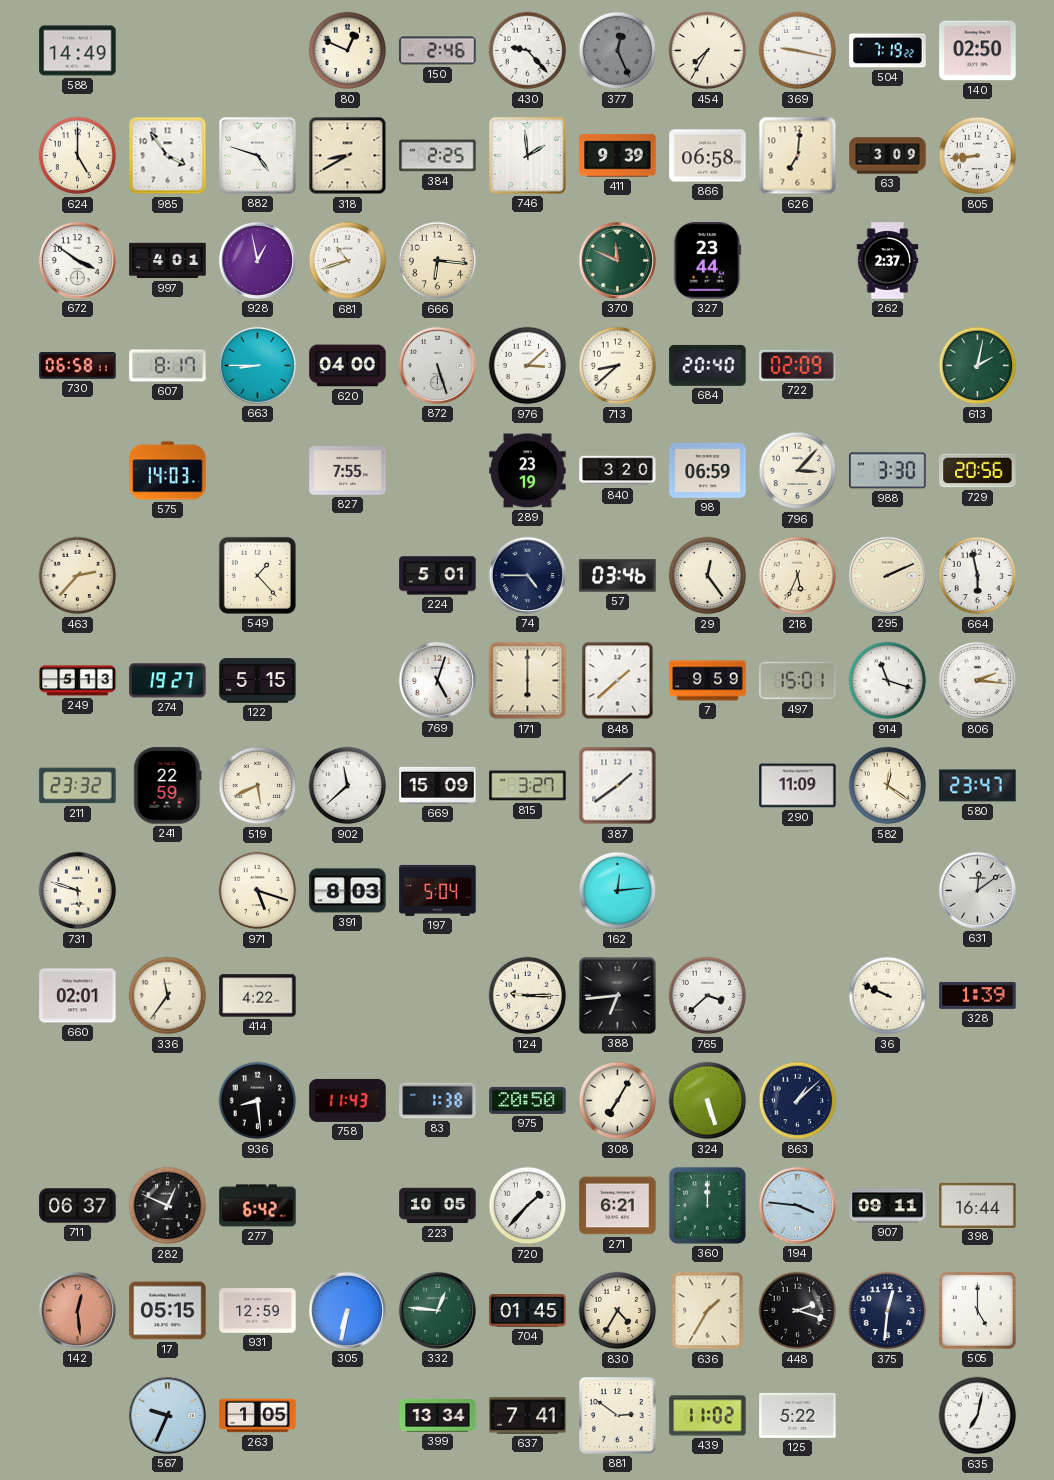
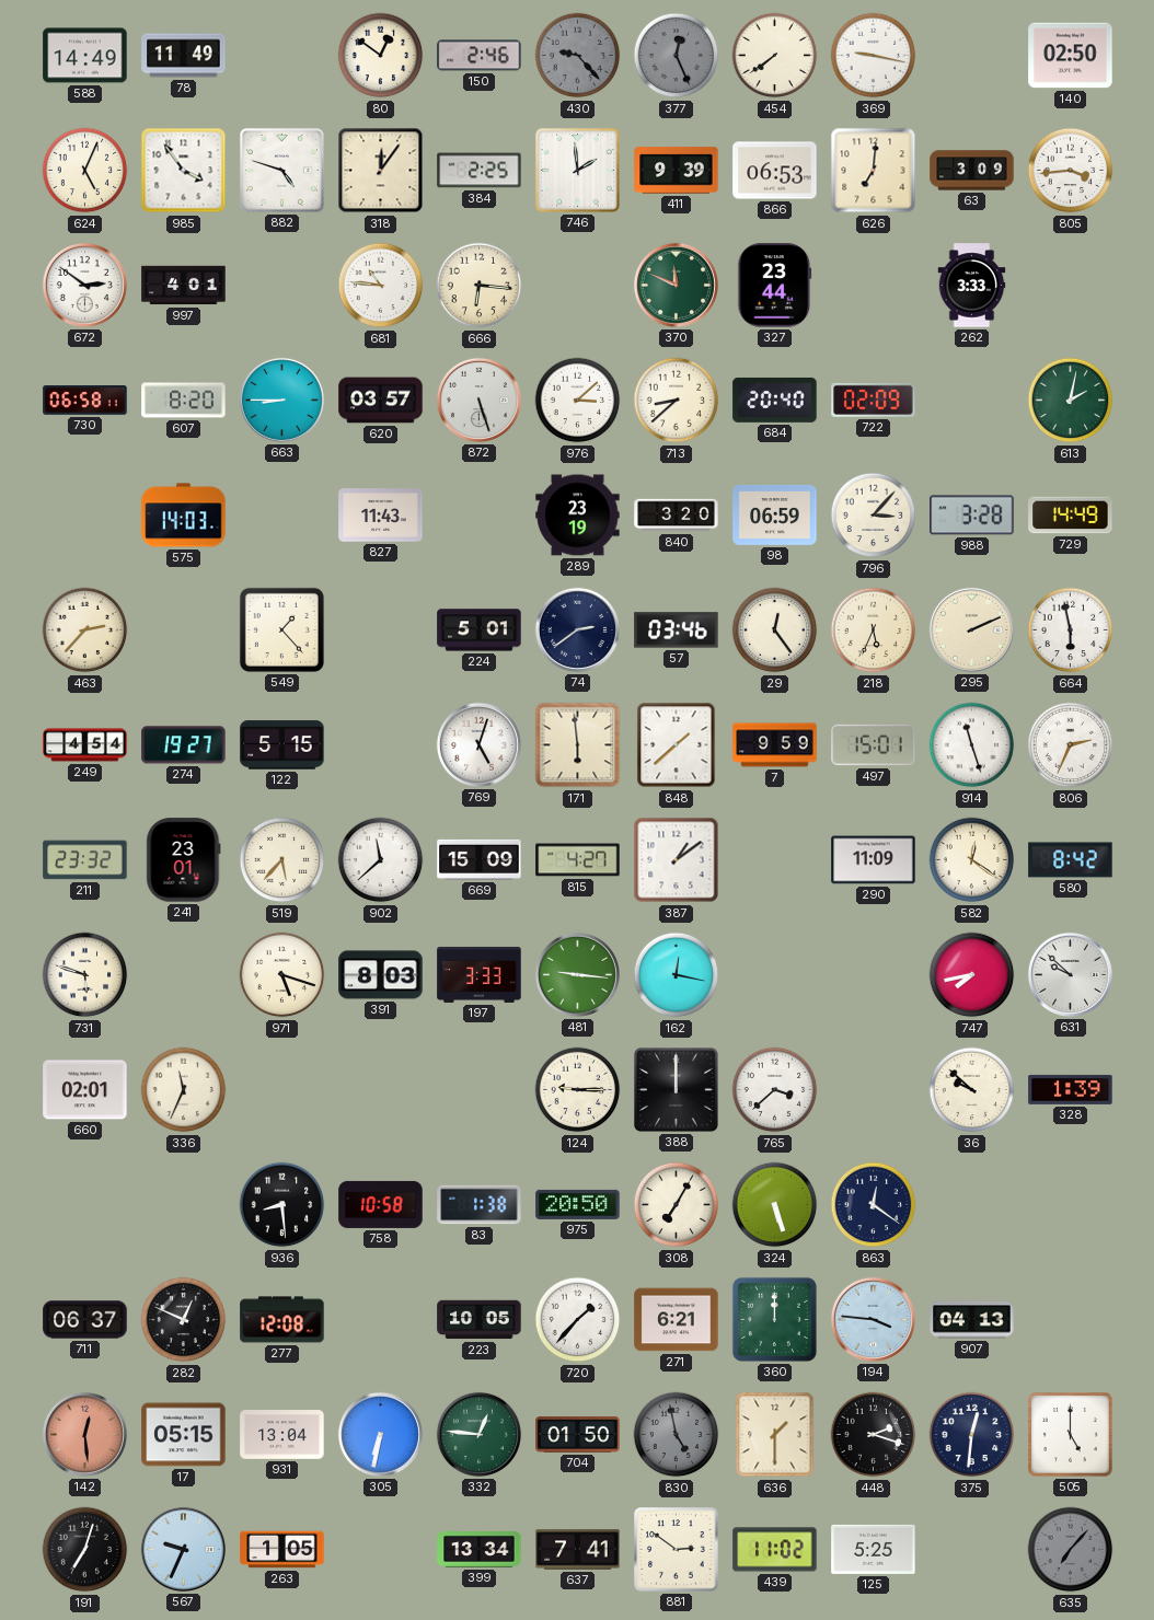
78: none -> 11:49
80: 12:49 -> 12:51
430 dial: white -> grey
454: 7:35 -> 7:39
504: 7:19 -> none
624: 5:00 -> 5:04
318: 8:40 -> 12:06
866: 06:58 -> 06:53
805: 8:44 -> 3:44
672: 3:51 -> 2:51
928: 12:58 -> none
681: 10:42 -> 10:46
262: 2:37 -> 3:33
607: 8:17 -> 8:20
620: 04:00 -> 03:57
827: 7:55 -> 11:43
988: 3:30 -> 3:28
729: 20:56 -> 14:49
74: 4:45 -> 2:39
249: 5:13 -> 4:54
171: 6:00 -> 5:59
914: 11:18 -> 11:27
806: 2:16 -> 2:34
241: 22:59 -> 23:01
519: 5:41 -> 5:37
815: 3:27 -> 4:27
387: 1:39 -> 1:09
580: 23:47 -> 8:42
197: 5:04 -> 3:33
481: none -> 9:16
162: 12:14 -> 12:17
747: none -> 7:43
631: 12:09 -> 9:52
336: 11:36 -> 11:34
414: 4:22 -> none
388: 6:44 -> 12:00
36: 9:49 -> 9:52
758: 11:43 -> 10:58
863: 1:08 -> 12:21
277: 6:42 -> 12:08
907: 09:11 -> 04:13
398: 16:44 -> none
931: 12:59 -> 13:04
704: 01:45 -> 01:50
830: 4:35 -> 4:58
830 dial: cream -> grey
636: 1:35 -> 1:30
191: none -> 7:03
125: 5:22 -> 5:25
635: 7:02 -> 7:07
635 dial: white -> grey
